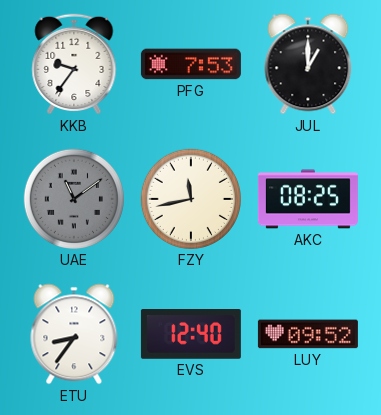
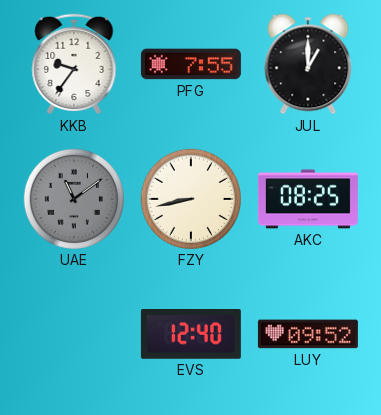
PFG: 7:53 -> 7:55
FZY: 11:43 -> 8:43
ETU: 8:36 -> none
